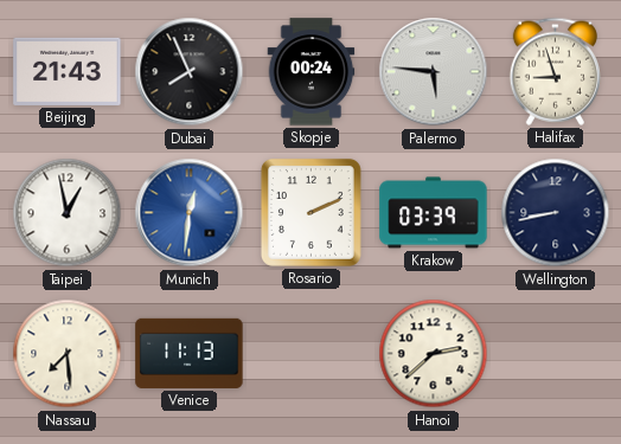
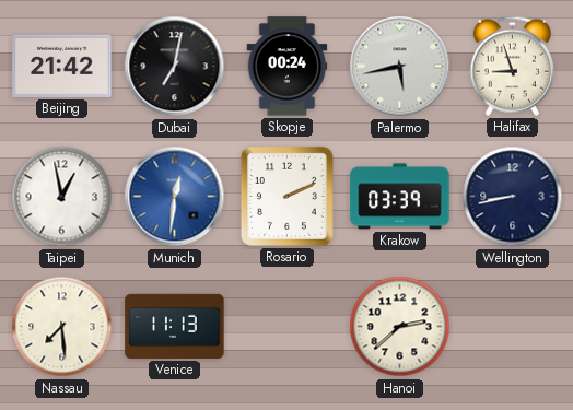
Beijing: 21:43 -> 21:42
Dubai: 7:56 -> 7:02
Palermo: 5:46 -> 5:43
